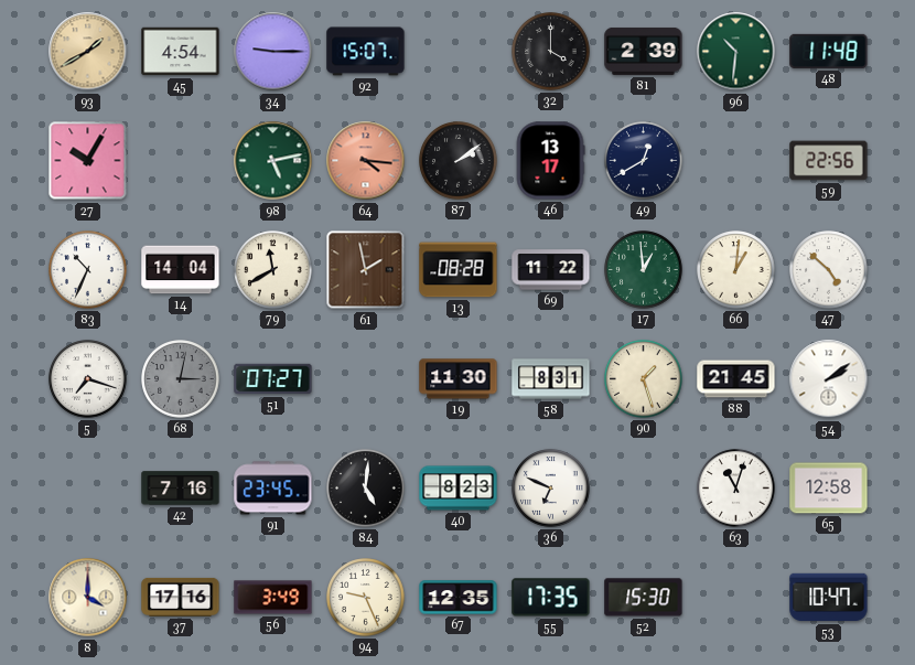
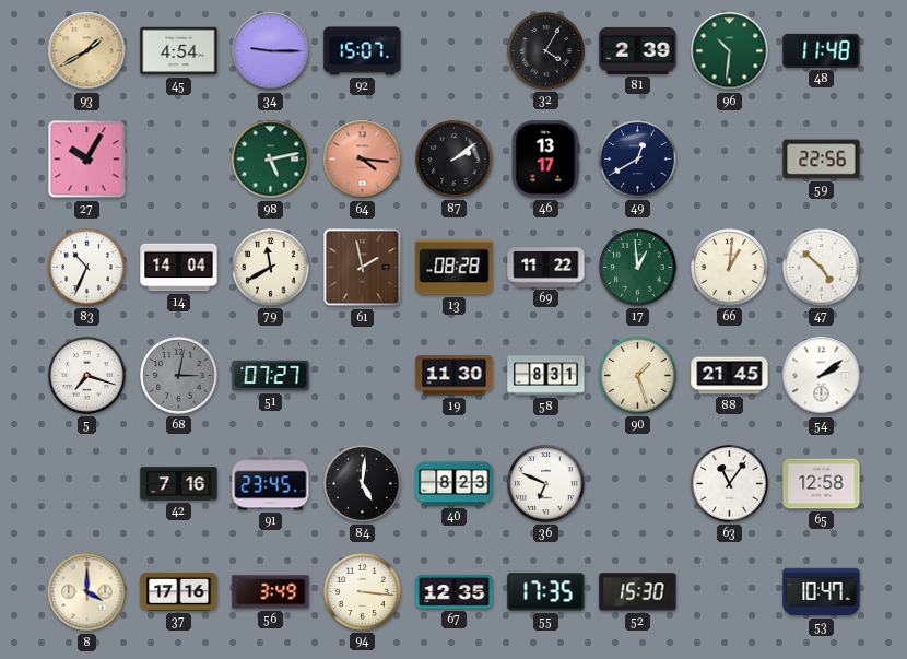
32: 4:00 -> 4:05
63: 11:03 -> 11:06
94: 9:26 -> 3:16
